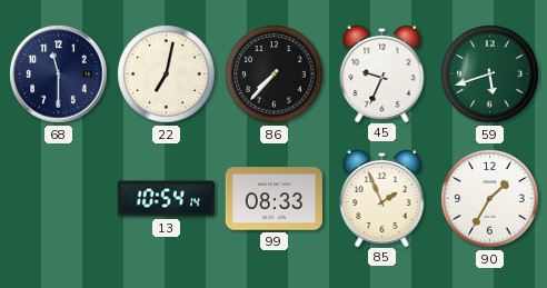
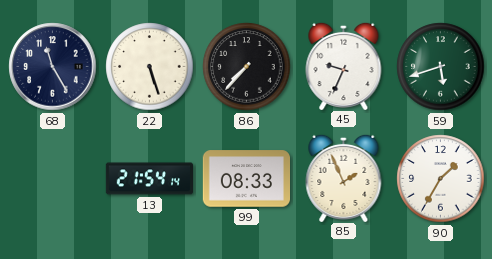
68: 11:30 -> 11:25
22: 7:02 -> 5:27
13: 10:54 -> 21:54
